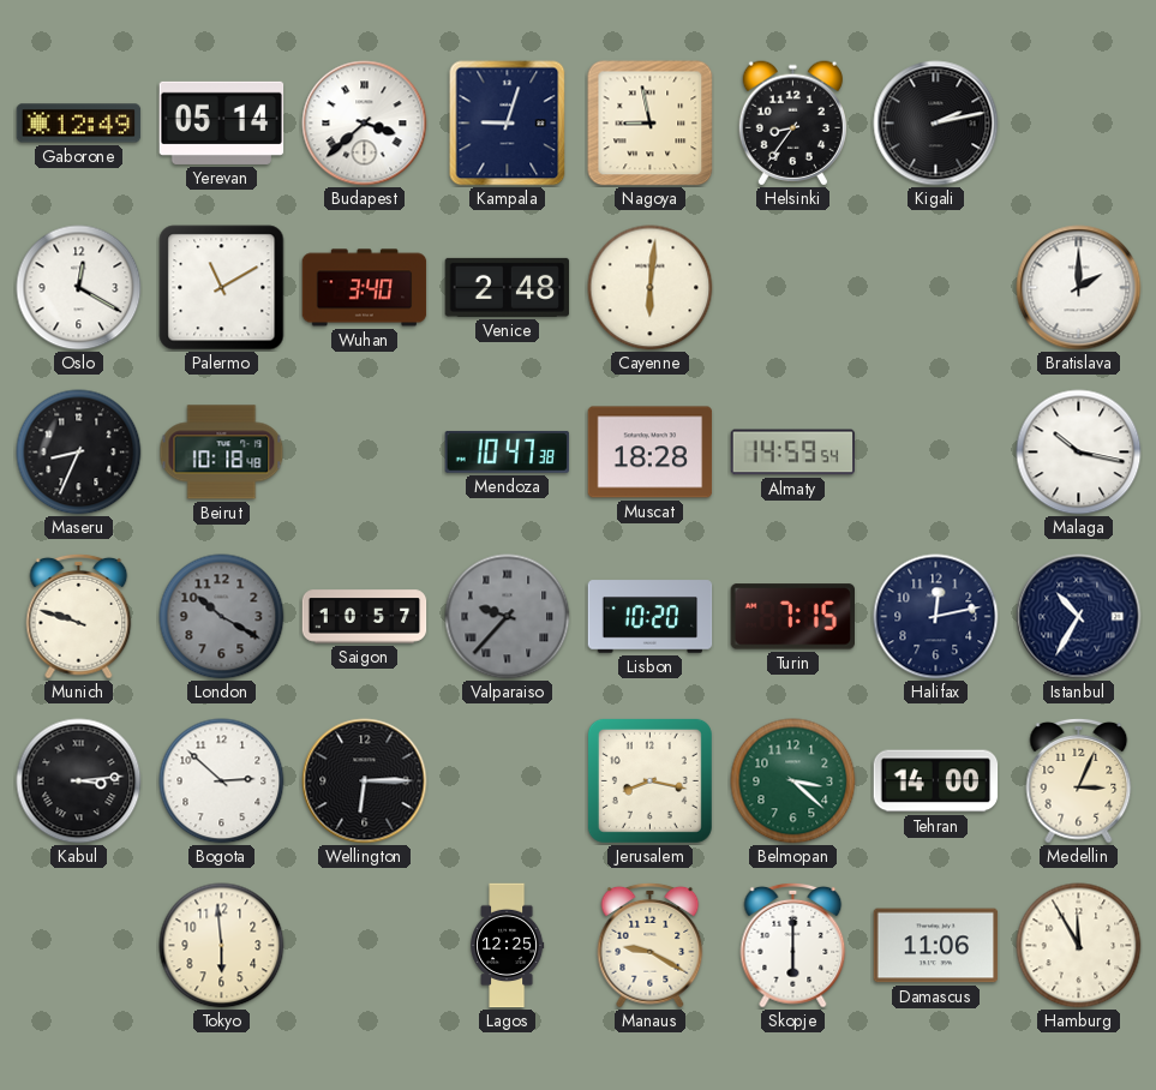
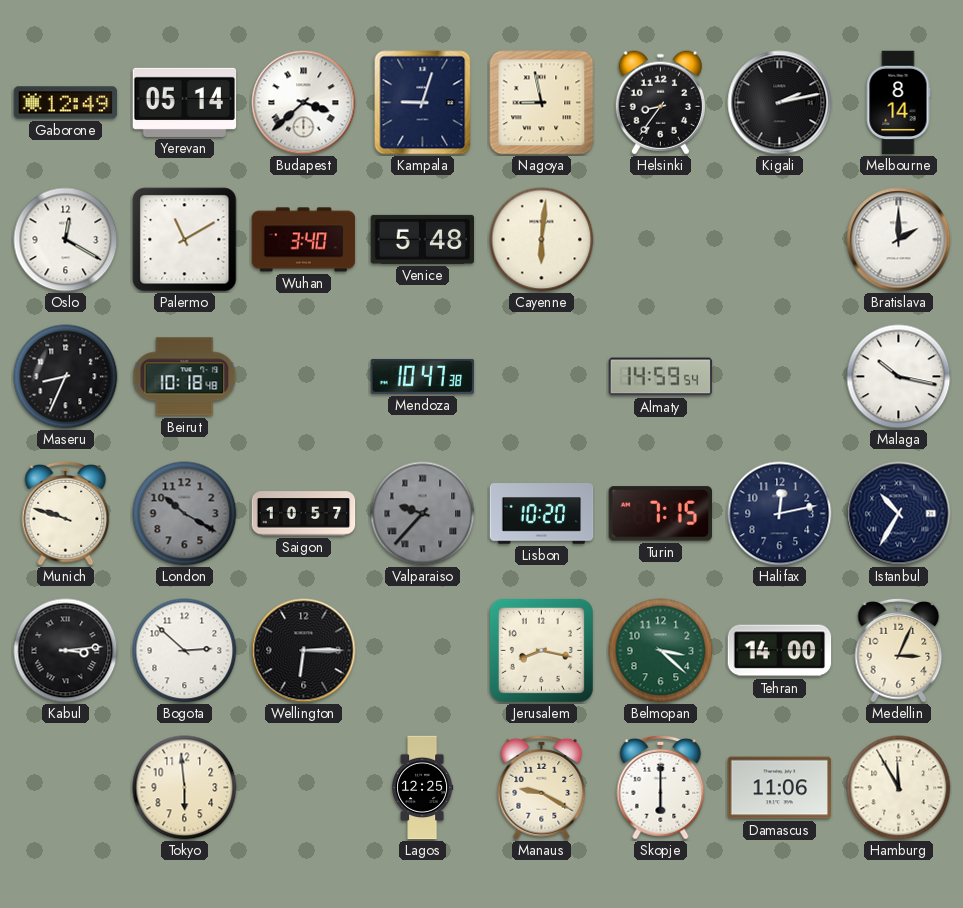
Melbourne: none -> 8:14
Venice: 2:48 -> 5:48
Muscat: 18:28 -> none
